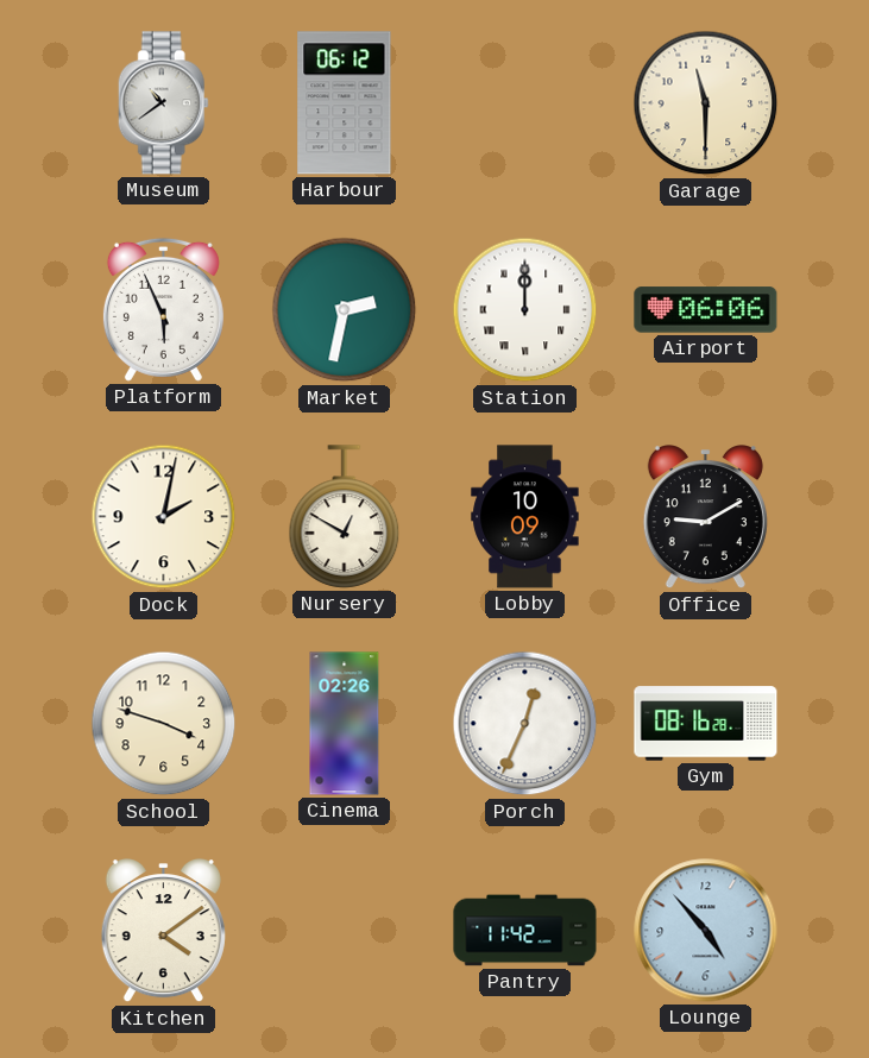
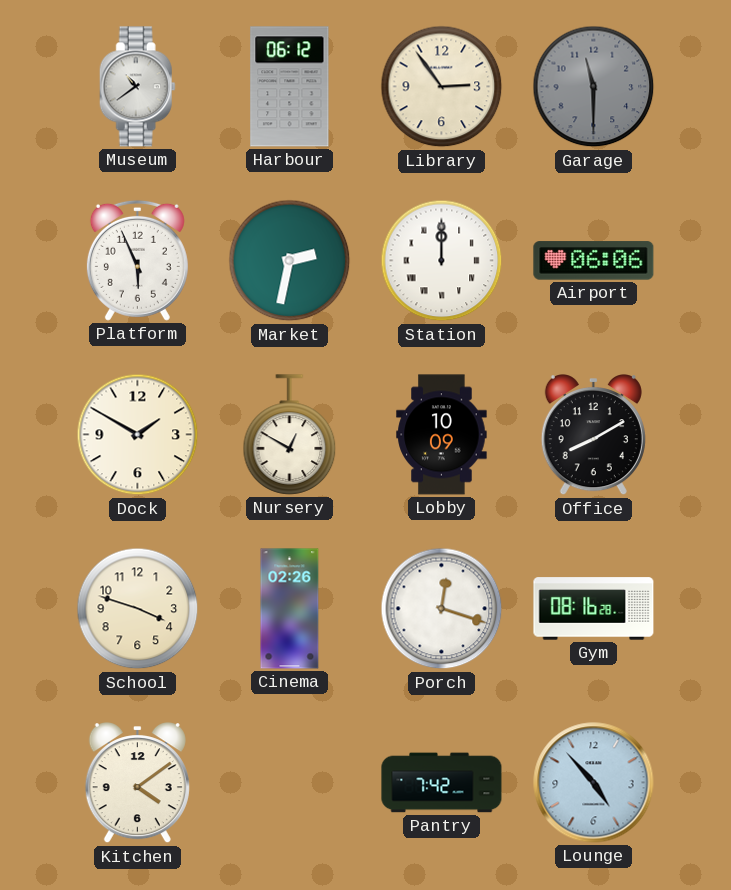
Library: none -> 2:54
Garage dial: cream -> grey
Dock: 2:02 -> 1:50
Office: 9:10 -> 8:10
Porch: 12:34 -> 12:18
Pantry: 11:42 -> 7:42
